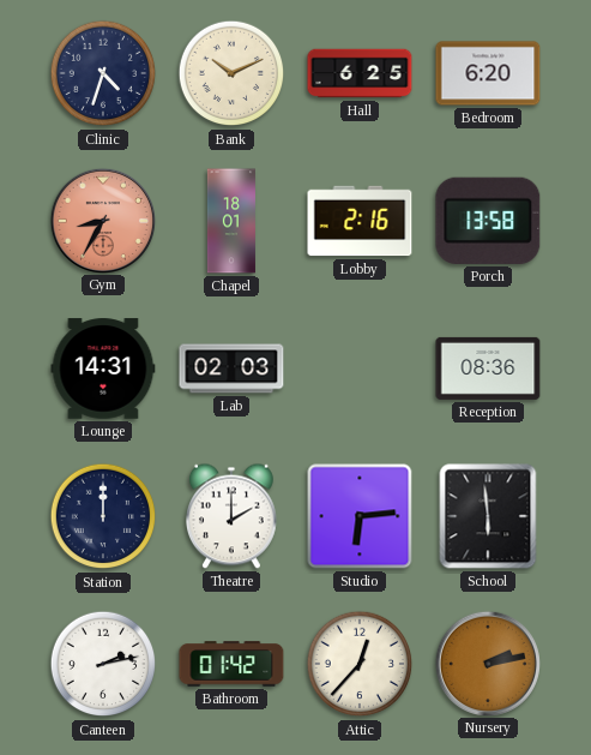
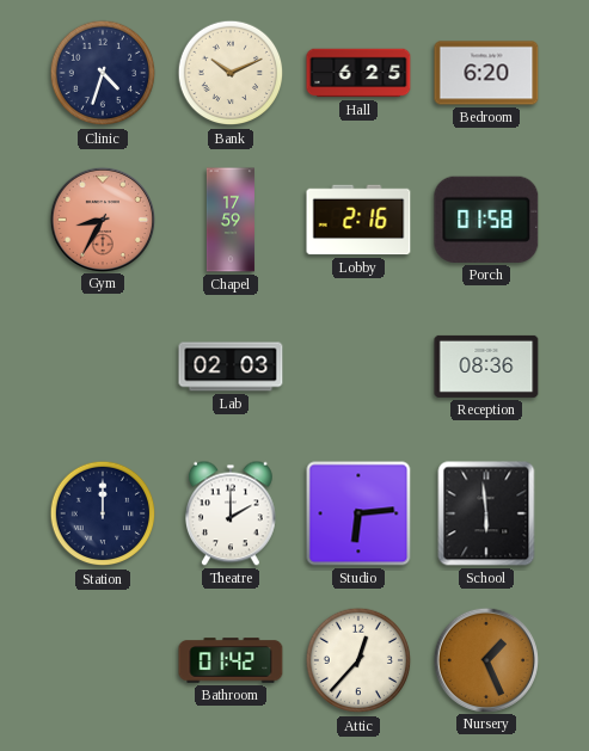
Chapel: 18:01 -> 17:59
Porch: 13:58 -> 01:58
Lounge: 14:31 -> none
Canteen: 2:13 -> none
Nursery: 2:13 -> 1:26
